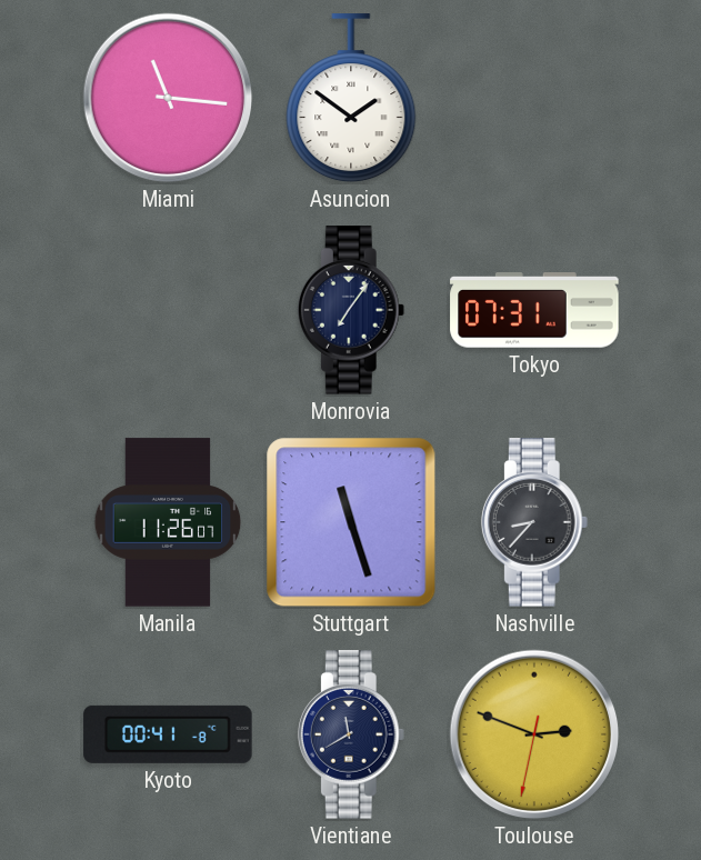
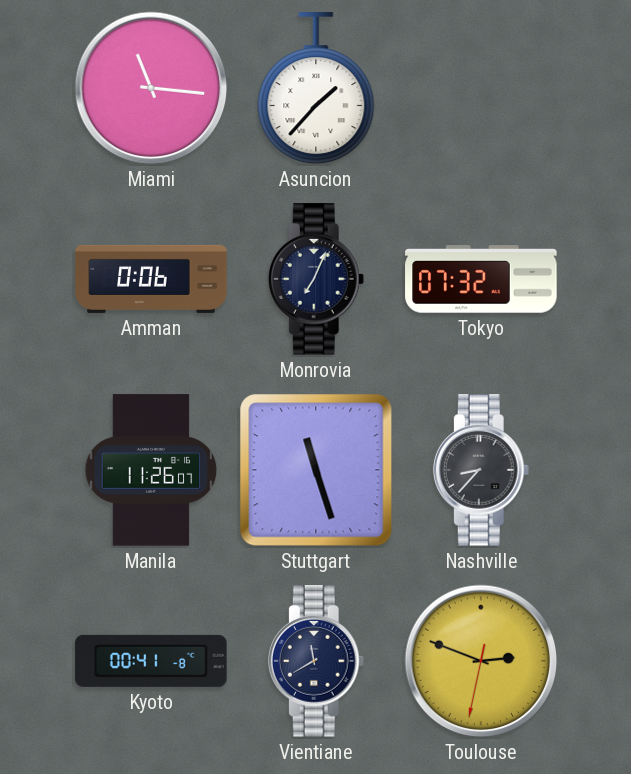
Asuncion: 1:51 -> 1:37
Amman: none -> 0:06
Monrovia: 7:06 -> 7:04
Tokyo: 07:31 -> 07:32
